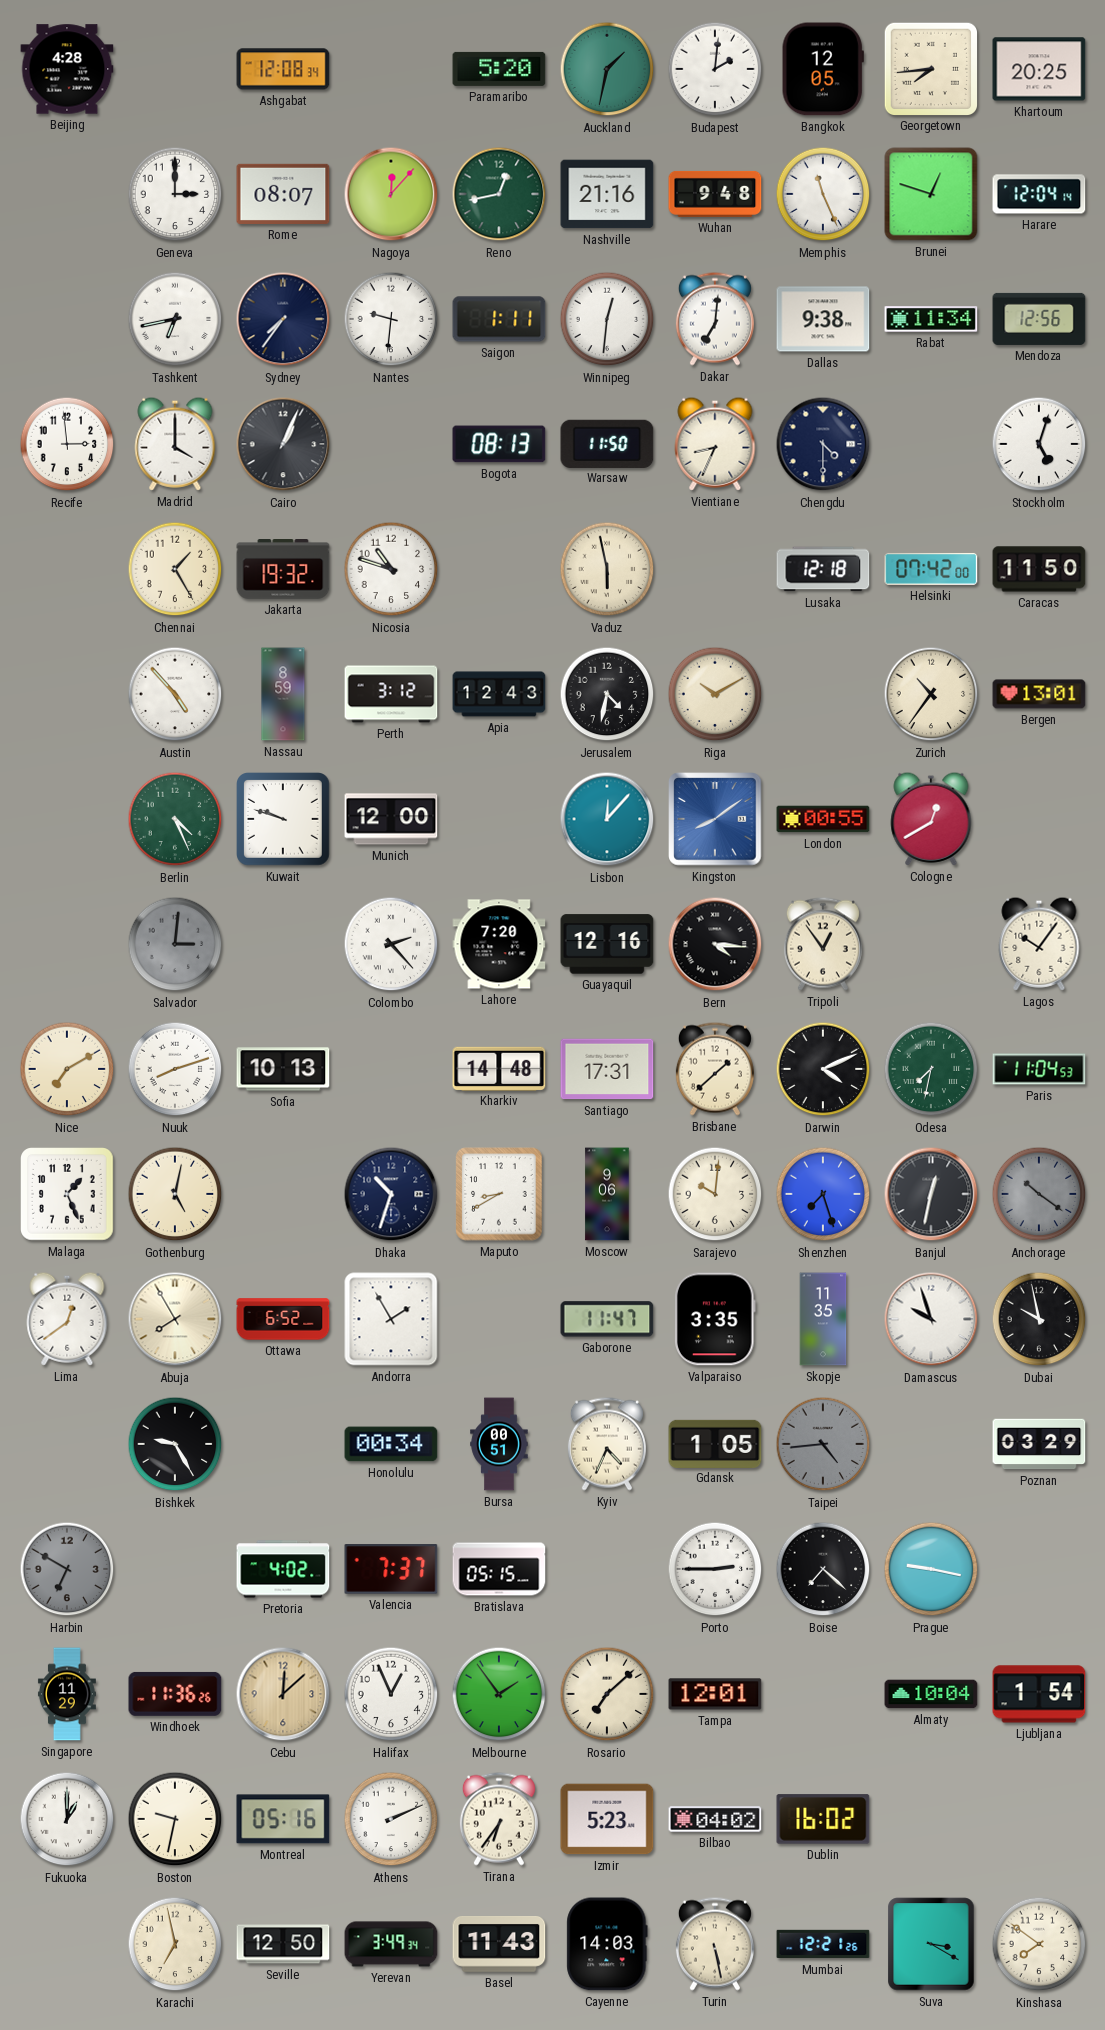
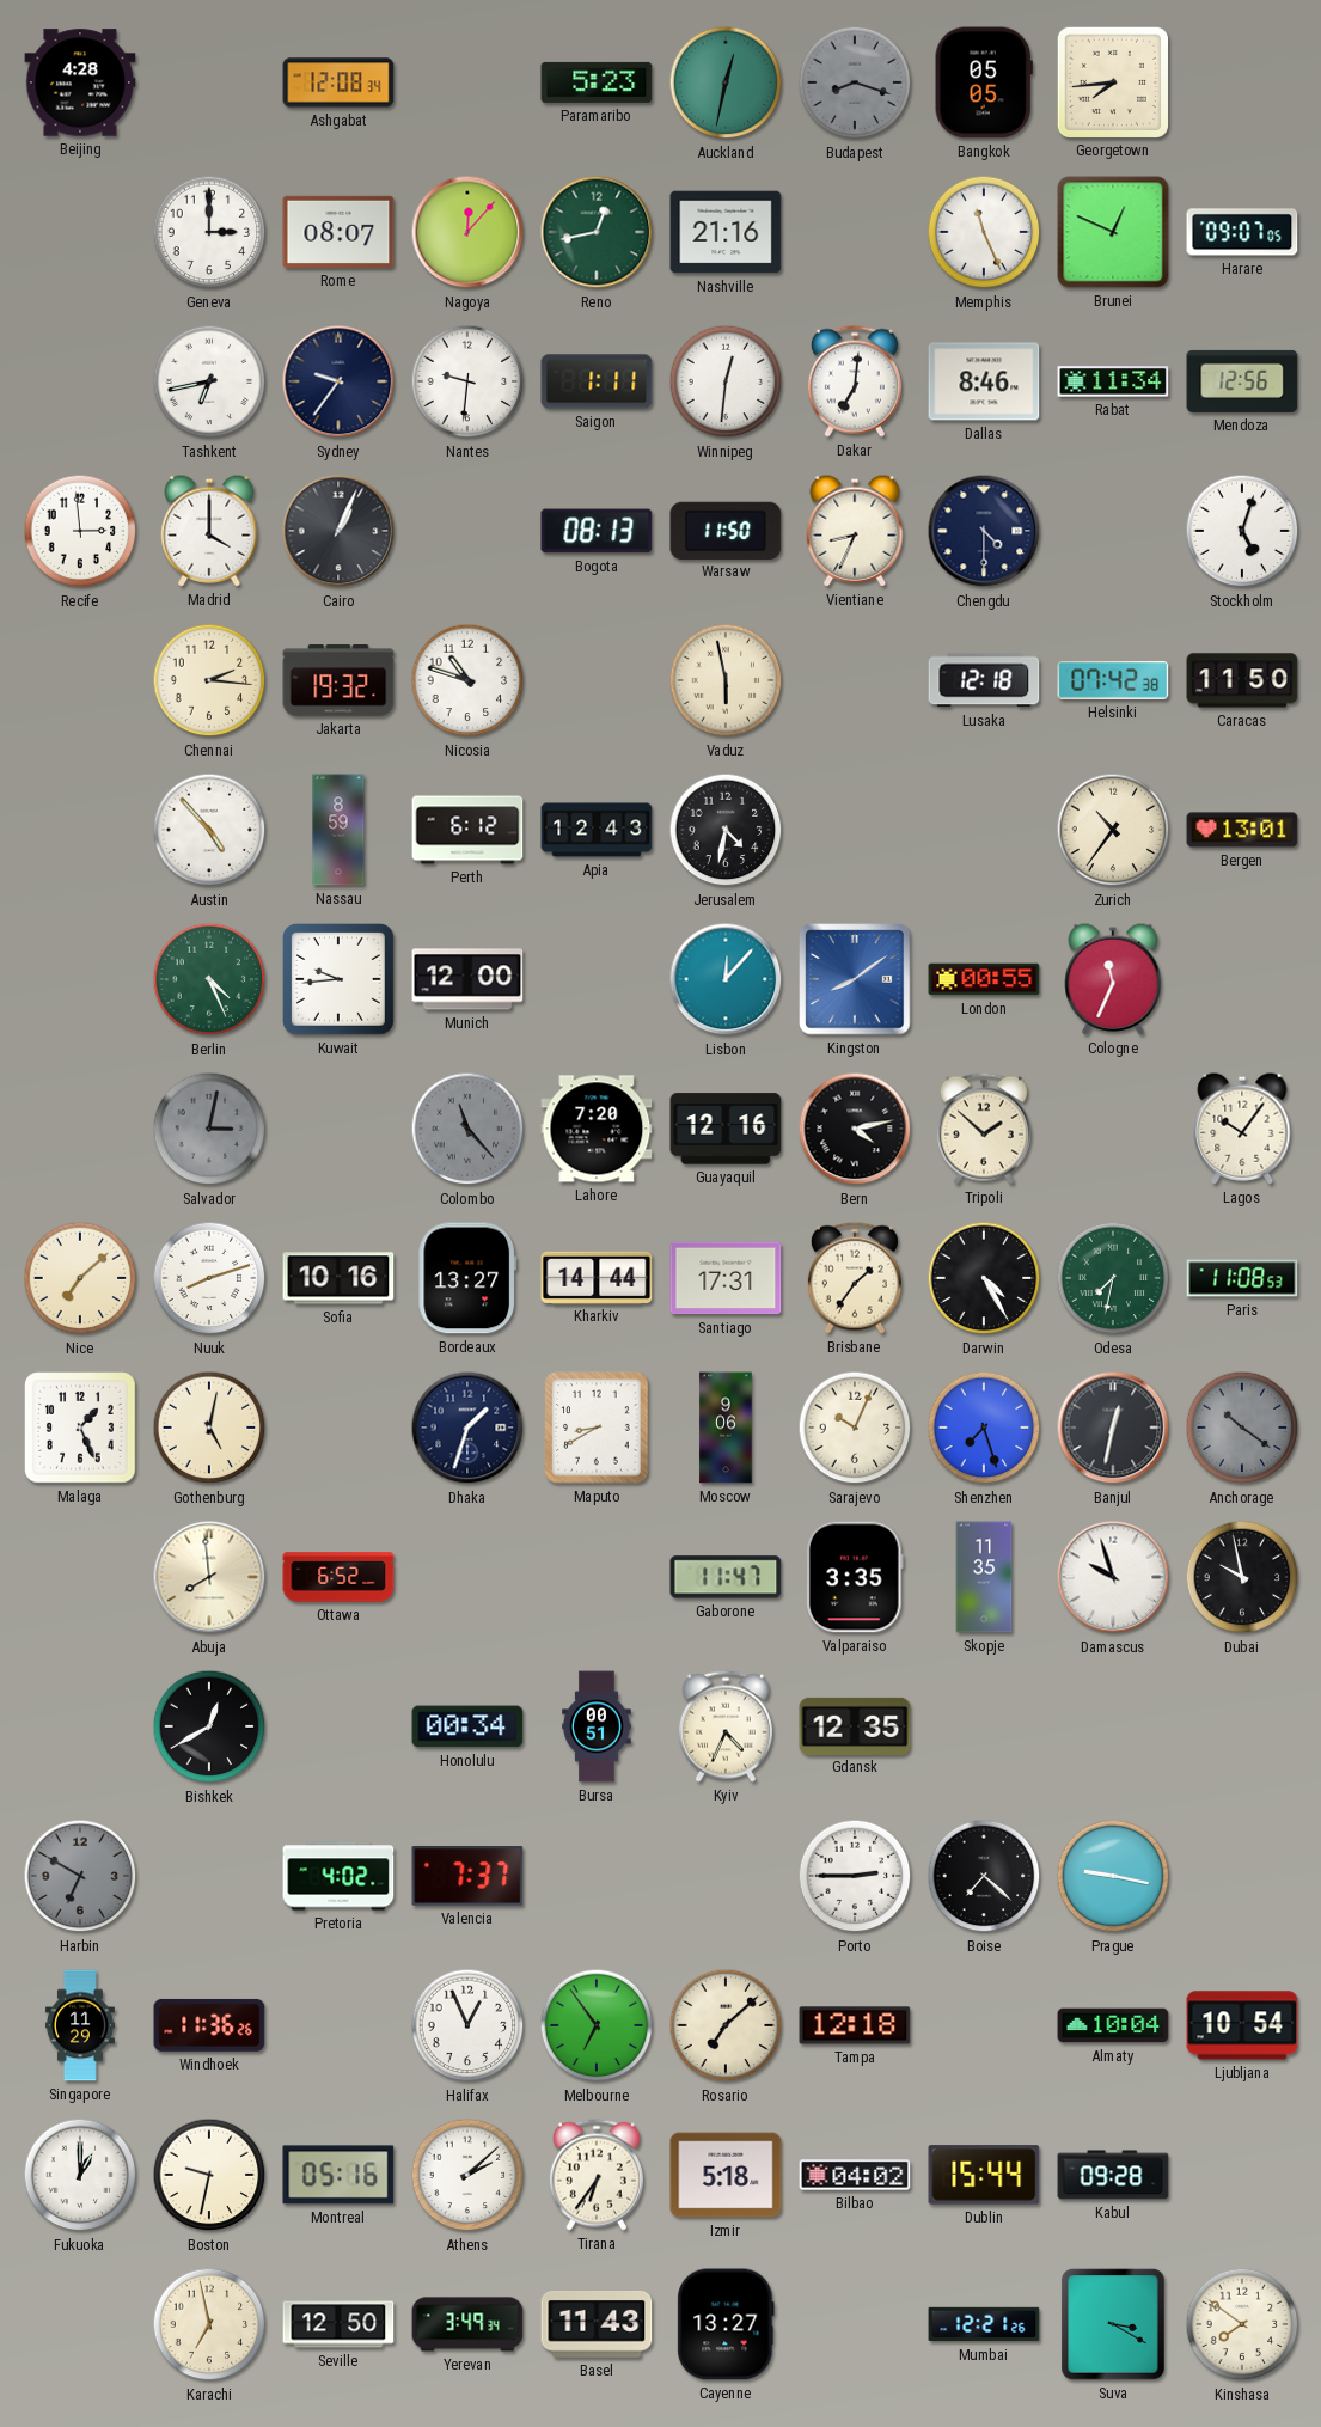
Paramaribo: 5:20 -> 5:23
Auckland: 1:32 -> 12:32
Budapest: 2:01 -> 8:18
Budapest dial: white -> grey
Bangkok: 12:05 -> 05:05
Khartoum: 20:25 -> none
Wuhan: 9:48 -> none
Brunei: 12:48 -> 12:49
Harare: 12:04 -> 09:07
Sydney: 7:36 -> 9:36
Dallas: 9:38 -> 8:46
Chennai: 1:25 -> 2:16
Helsinki: 07:42:00 -> 07:42:38
Perth: 3:12 -> 6:12
Riga: 10:10 -> none
Kuwait: 9:48 -> 9:44
Cologne: 12:40 -> 11:34
Salvador: 3:01 -> 3:02
Colombo: 2:23 -> 11:23
Colombo dial: white -> grey
Bern: 4:16 -> 4:13
Tripoli: 12:54 -> 1:52
Nice: 7:10 -> 7:08
Sofia: 10:13 -> 10:16
Bordeaux: none -> 13:27
Kharkiv: 14:48 -> 14:44
Brisbane: 1:38 -> 1:36
Darwin: 4:11 -> 4:25
Paris: 11:04 -> 11:08
Dhaka: 10:33 -> 1:33
Sarajevo: 10:01 -> 10:04
Lima: 12:39 -> none
Abuja: 7:55 -> 7:59
Andorra: 1:55 -> none
Bishkek: 9:25 -> 12:40
Gdansk: 1:05 -> 12:35
Taipei: 4:44 -> none
Poznan: 03:29 -> none
Bratislava: 05:15 -> none
Cebu: 12:08 -> none
Melbourne: 1:54 -> 6:54
Tampa: 12:01 -> 12:18
Ljubljana: 1:54 -> 10:54
Athens: 2:11 -> 2:08
Izmir: 5:23 -> 5:18
Dublin: 16:02 -> 15:44
Kabul: none -> 09:28
Cayenne: 14:03 -> 13:27
Turin: 5:28 -> none
